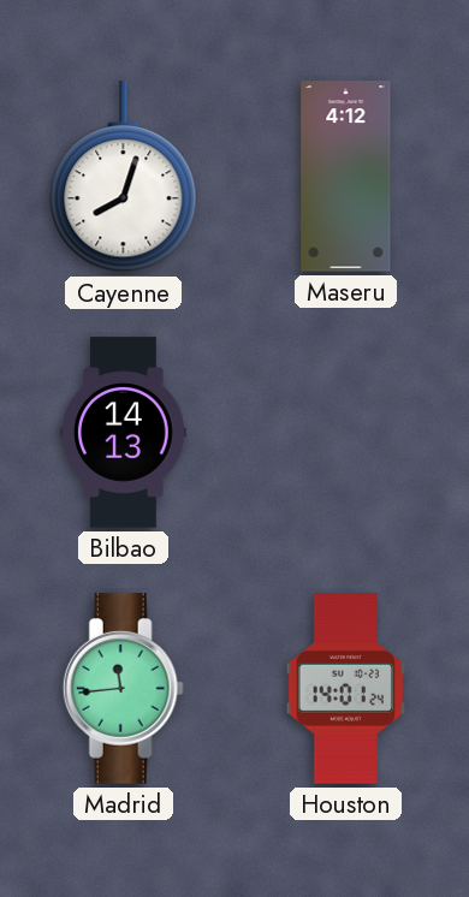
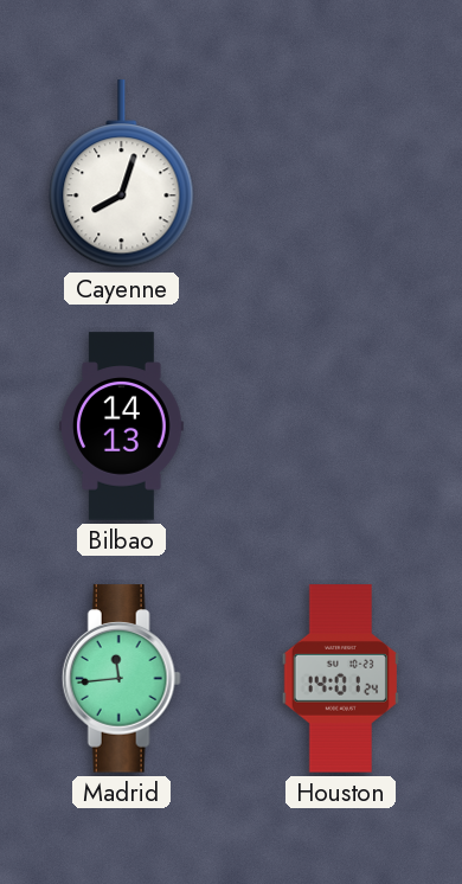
Maseru: 4:12 -> none
